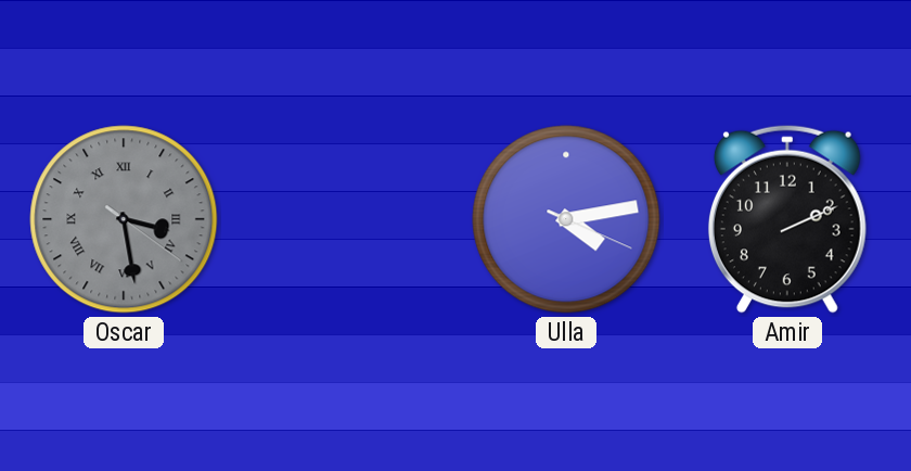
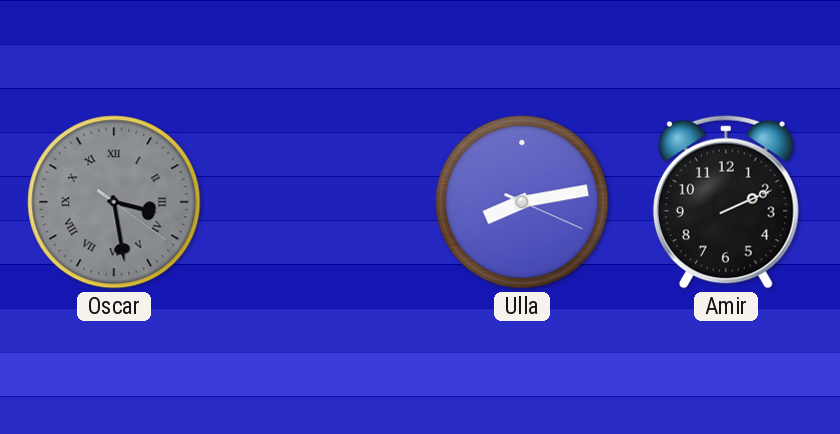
Ulla: 4:13 -> 8:13
